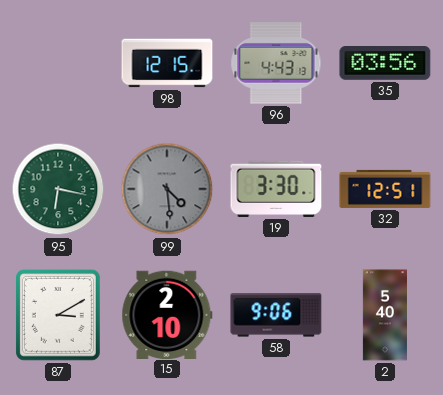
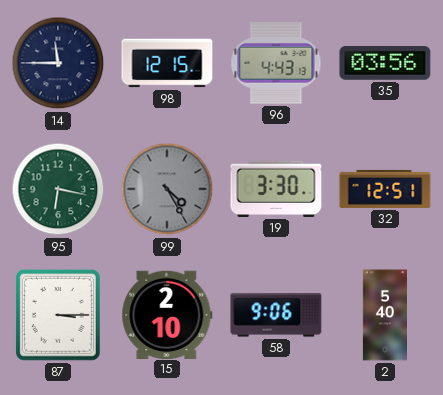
14: none -> 11:45
99: 4:29 -> 4:25
87: 3:10 -> 3:15
